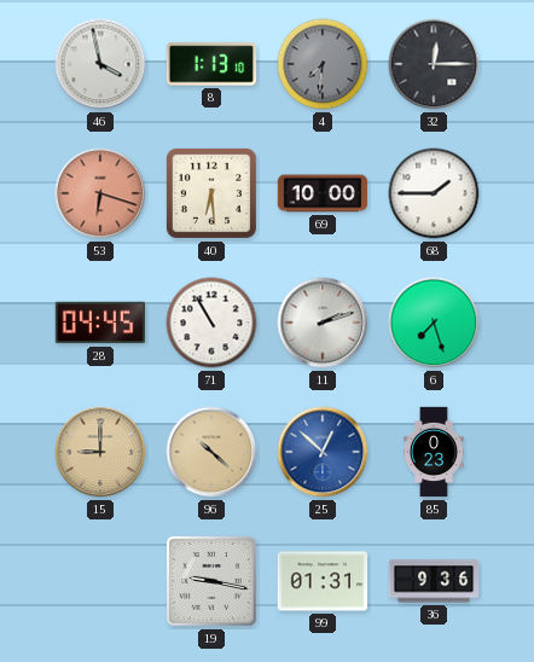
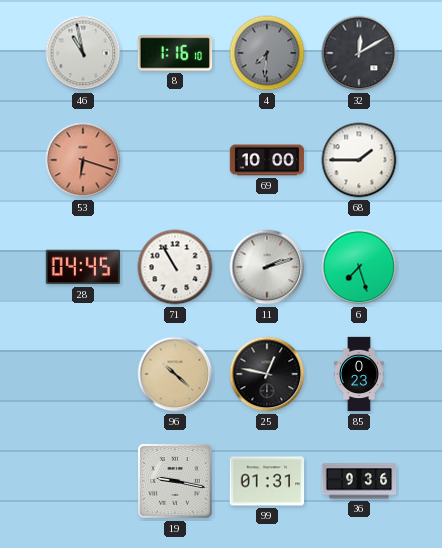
46: 3:58 -> 10:58
8: 1:13 -> 1:16
32: 12:15 -> 12:10
40: 6:29 -> none
15: 9:00 -> none
25: 12:52 -> 12:47
25 dial: blue -> black
